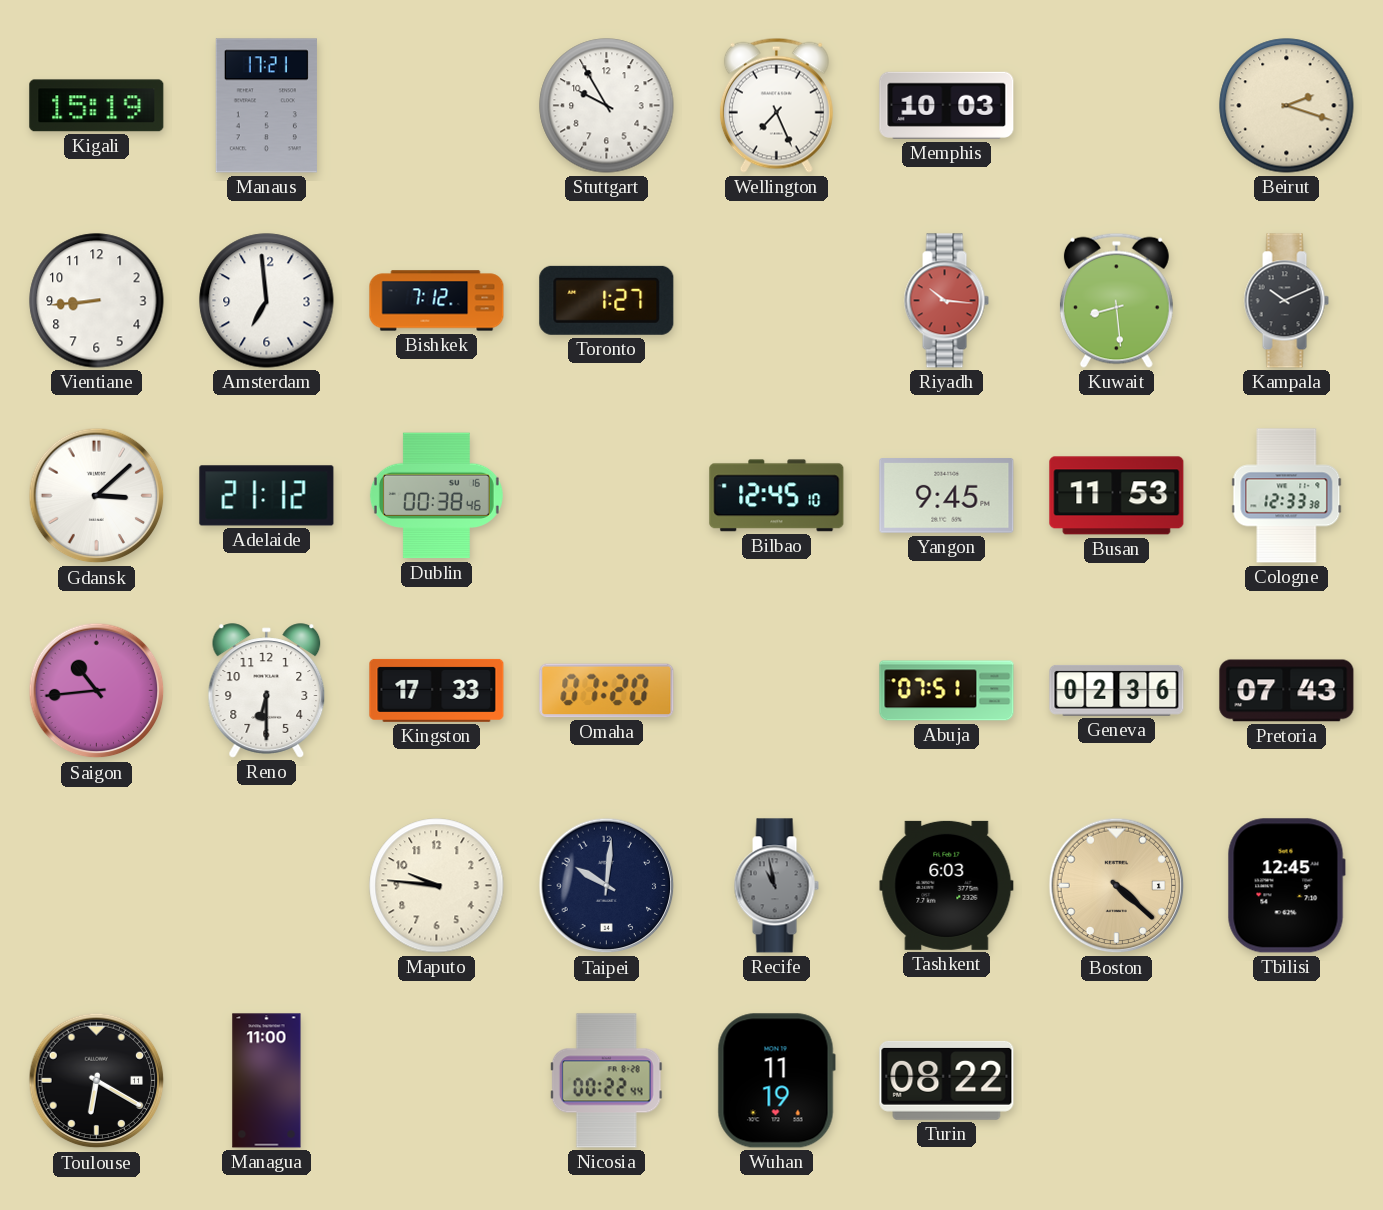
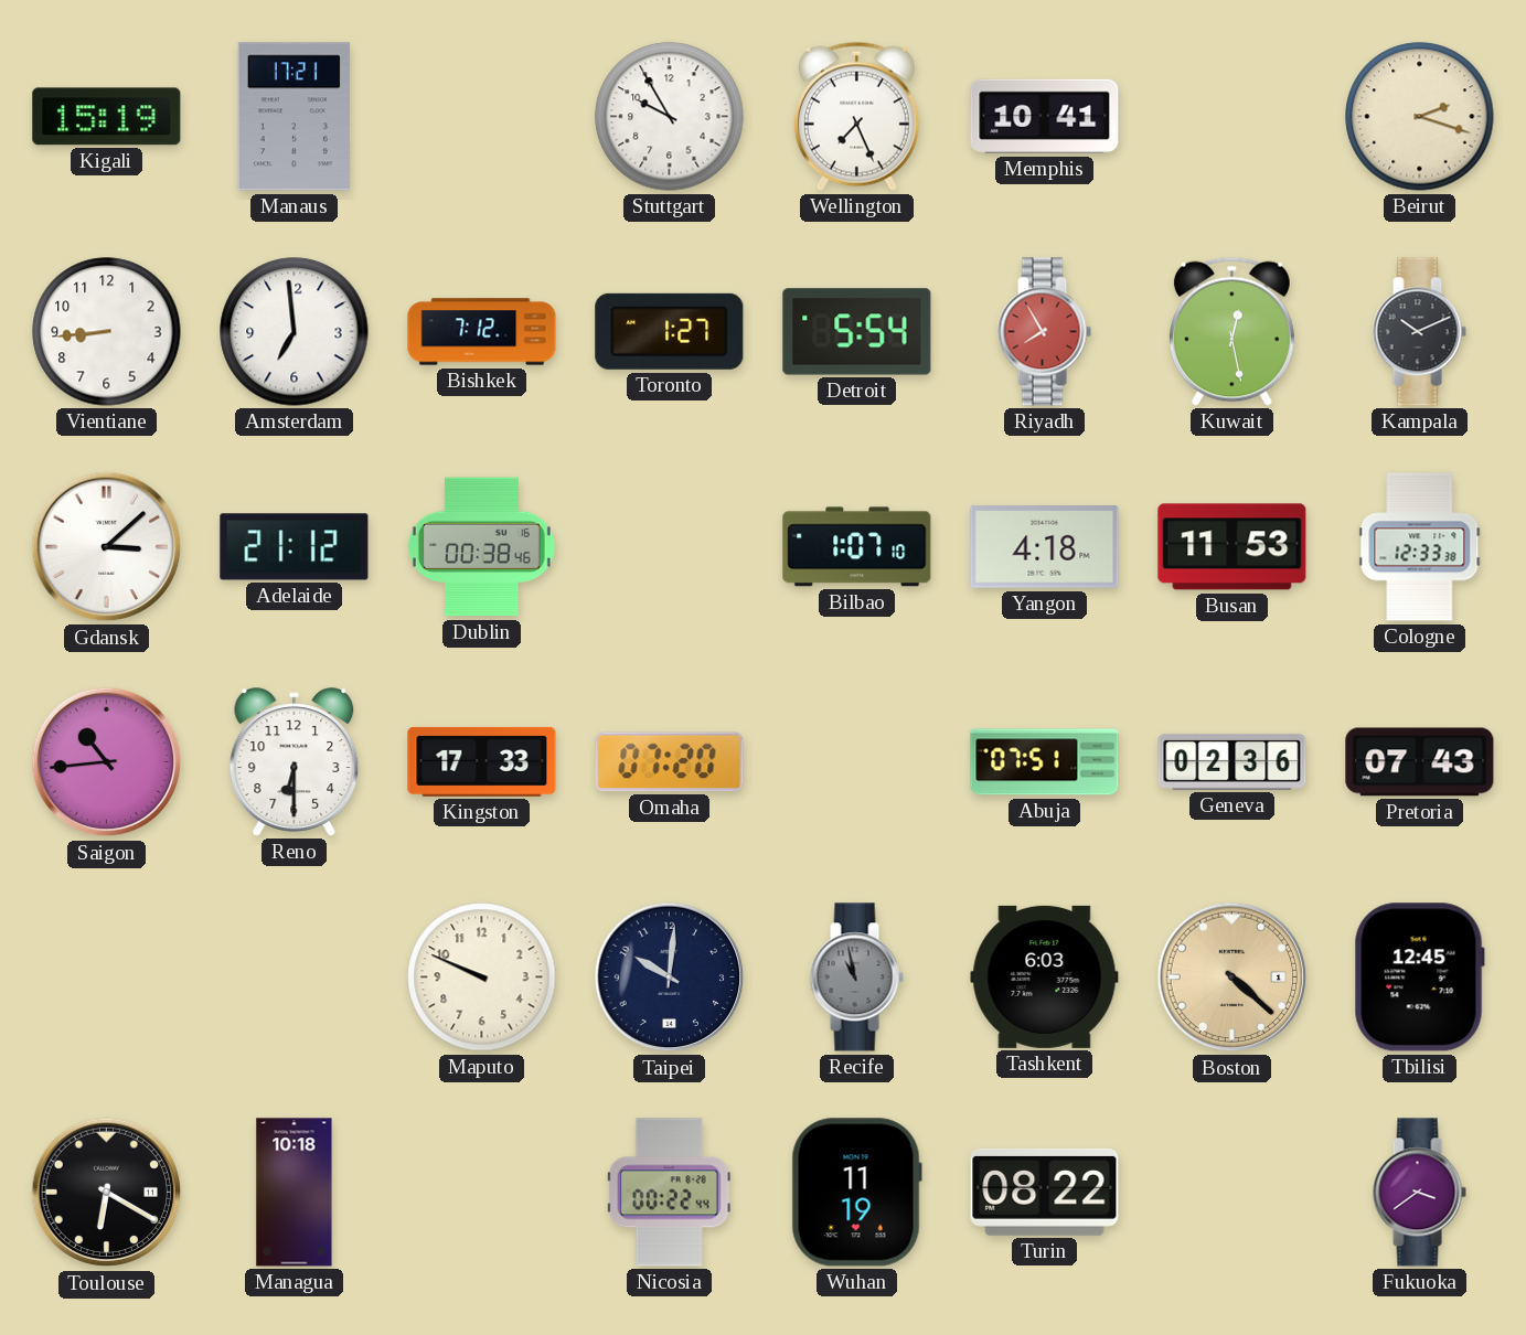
Memphis: 10:03 -> 10:41
Detroit: none -> 5:54
Riyadh: 10:16 -> 7:55
Kuwait: 8:29 -> 12:28
Bilbao: 12:45 -> 1:07
Yangon: 9:45 -> 4:18
Maputo: 9:46 -> 9:49
Managua: 11:00 -> 10:18
Fukuoka: none -> 3:39
